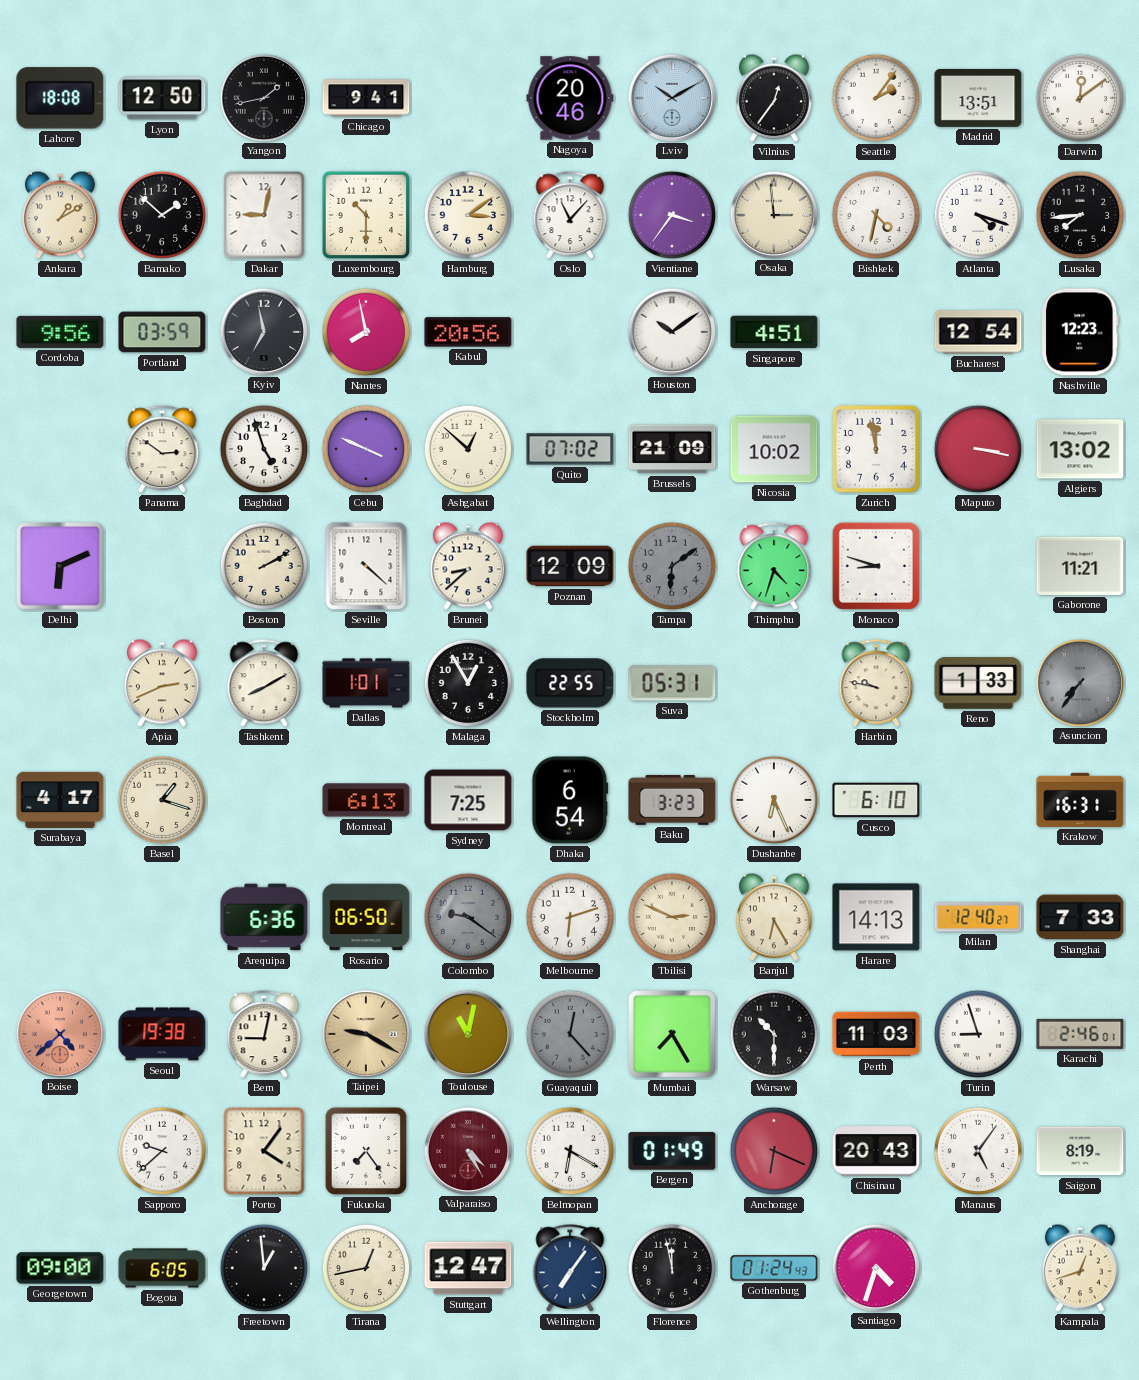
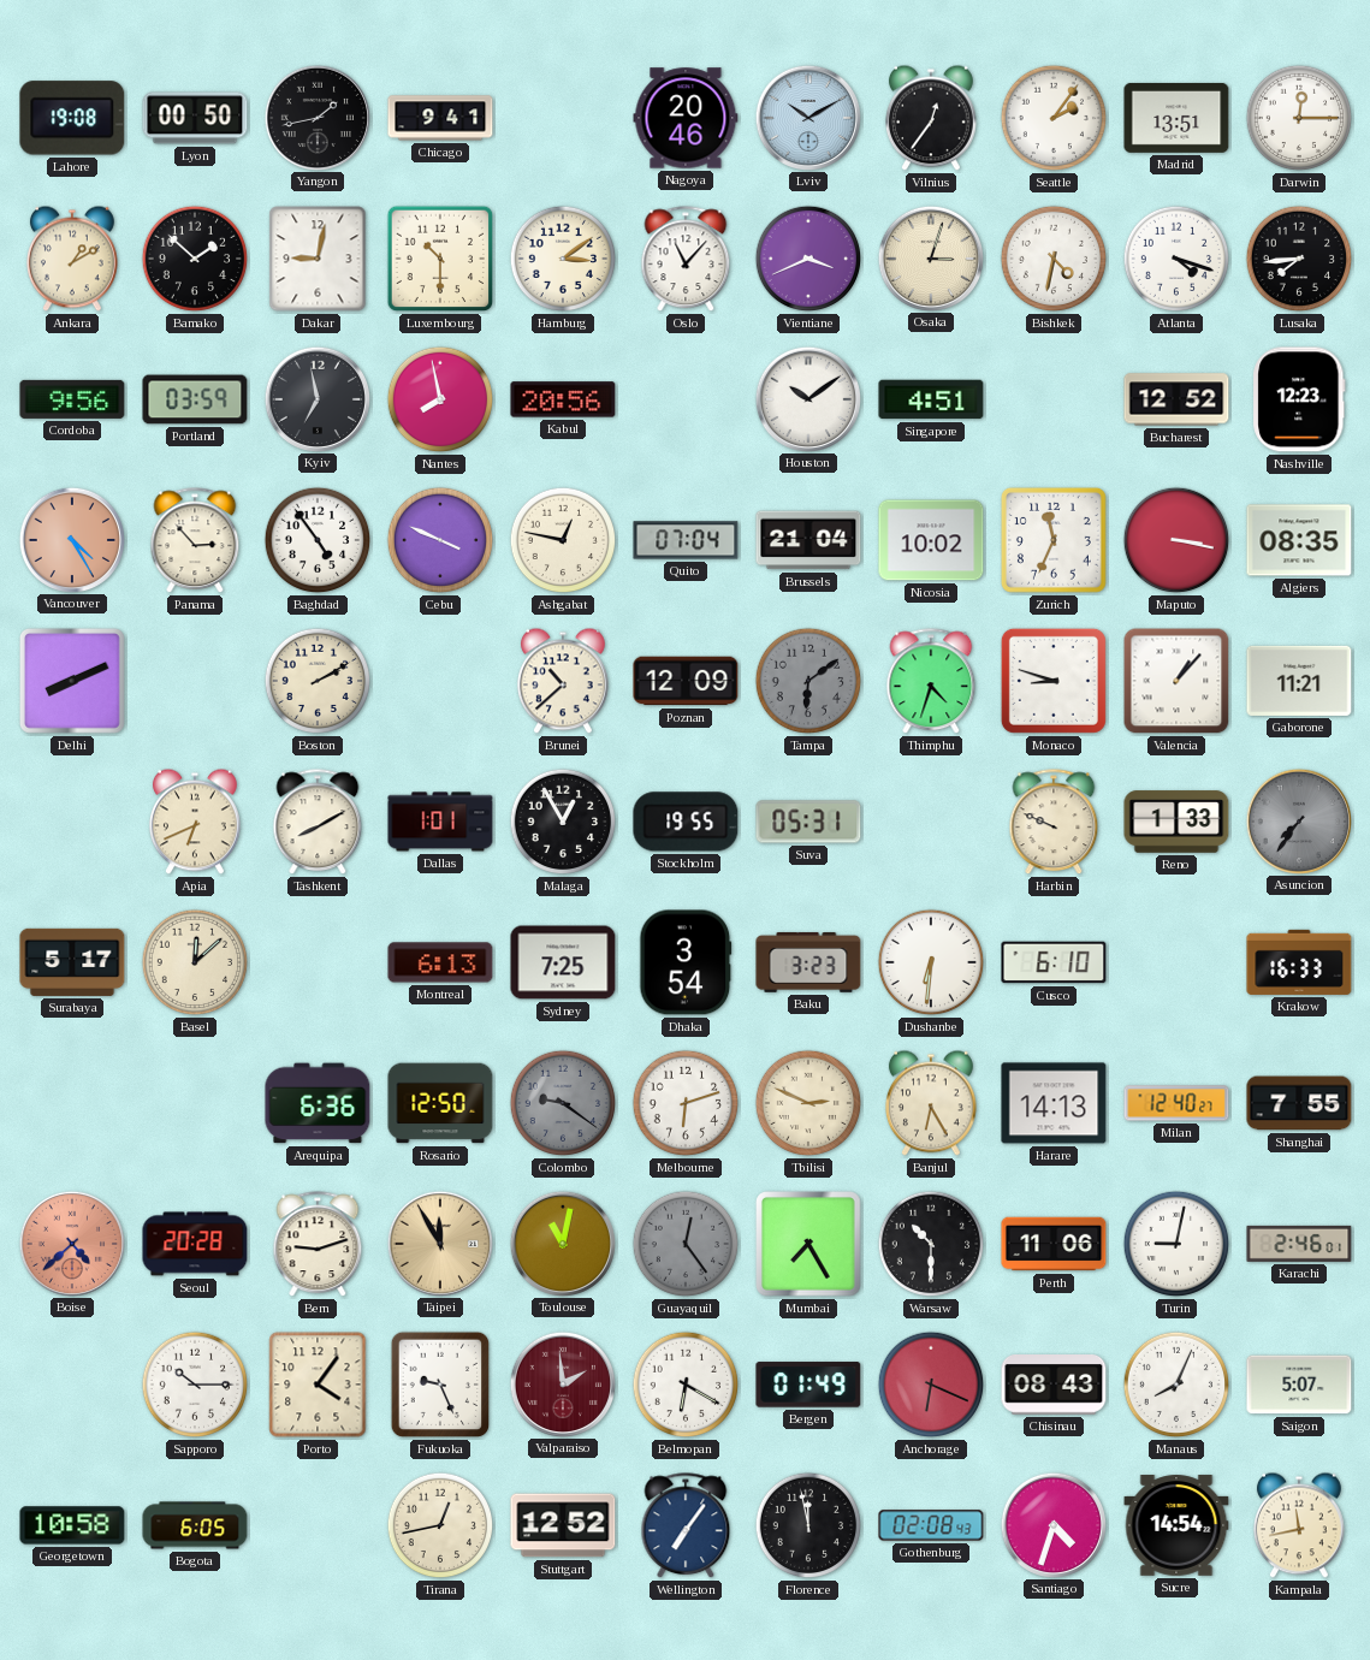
Lahore: 18:08 -> 19:08
Lyon: 12:50 -> 00:50
Darwin: 12:09 -> 12:15
Vientiane: 3:36 -> 3:41
Osaka: 2:59 -> 3:03
Bucharest: 12:54 -> 12:52
Vancouver: none -> 4:25
Panama: 2:51 -> 2:53
Baghdad: 4:57 -> 4:54
Ashgabat: 12:52 -> 12:47
Quito: 07:02 -> 07:04
Brussels: 21:09 -> 21:04
Zurich: 11:58 -> 11:34
Algiers: 13:02 -> 08:35
Delhi: 6:11 -> 8:11
Seville: 4:22 -> none
Brunei: 8:38 -> 10:38
Valencia: none -> 1:07
Apia: 2:41 -> 6:41
Stockholm: 22:55 -> 19:55
Harbin: 9:47 -> 9:49
Surabaya: 4:17 -> 5:17
Basel: 1:18 -> 12:08
Dhaka: 6:54 -> 3:54
Dushanbe: 6:26 -> 6:31
Krakow: 16:31 -> 16:33
Rosario: 06:50 -> 12:50
Shanghai: 7:33 -> 7:55
Seoul: 19:38 -> 20:28
Bern: 9:02 -> 9:12
Taipei: 9:20 -> 11:55
Guayaquil: 12:23 -> 12:24
Perth: 11:03 -> 11:06
Turin: 8:57 -> 9:02
Sapporo: 9:38 -> 10:15
Fukuoka: 7:24 -> 9:26
Valparaiso: 4:25 -> 1:59
Chisinau: 20:43 -> 08:43
Manaus: 5:06 -> 8:04
Saigon: 8:19 -> 5:07
Georgetown: 09:00 -> 10:58
Freetown: 12:59 -> none
Stuttgart: 12:47 -> 12:52
Gothenburg: 01:24 -> 02:08
Sucre: none -> 14:54
Kampala: 12:42 -> 11:43
